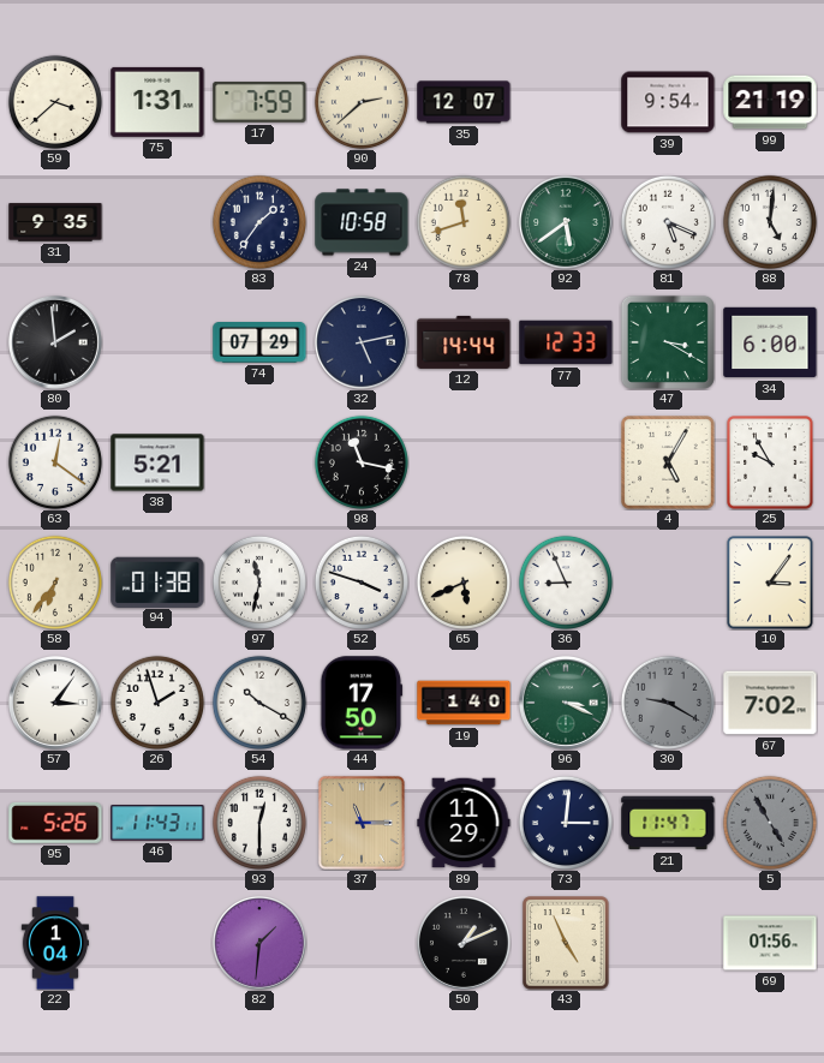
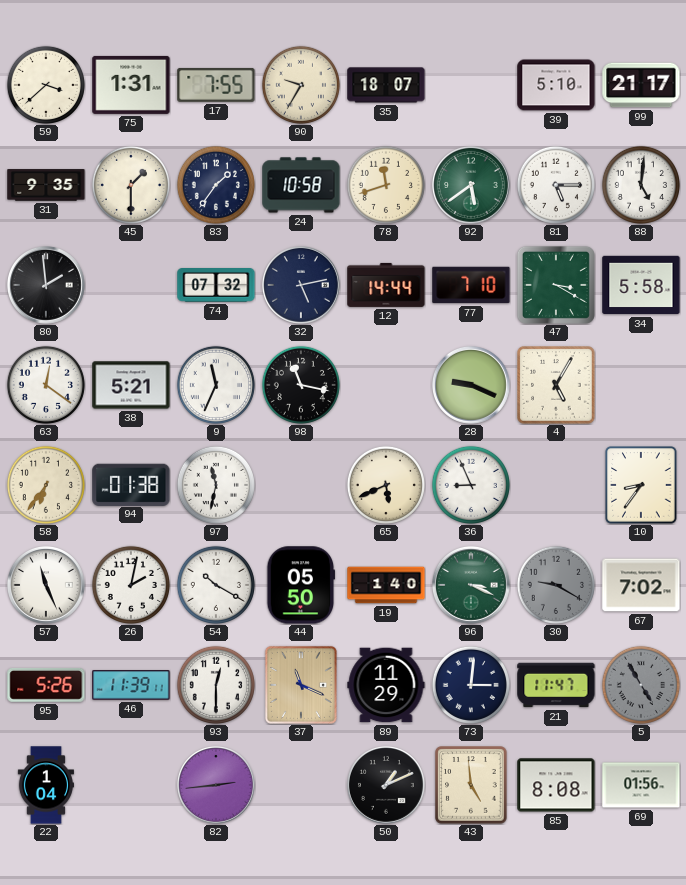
17: 7:59 -> 7:55
90: 2:38 -> 9:35
35: 12:07 -> 18:07
39: 9:54 -> 5:10
99: 21:19 -> 21:17
45: none -> 1:30
81: 5:19 -> 5:15
74: 07:29 -> 07:32
77: 12:33 -> 7:10
34: 6:00 -> 5:58
9: none -> 11:34
28: none -> 9:19
25: 9:55 -> none
52: 3:48 -> none
10: 3:06 -> 8:36
57: 3:06 -> 11:26
26: 1:57 -> 2:02
44: 17:50 -> 05:50
46: 11:43 -> 11:39
37: 11:15 -> 11:19
82: 1:31 -> 2:44
43: 4:56 -> 4:59
85: none -> 8:08
